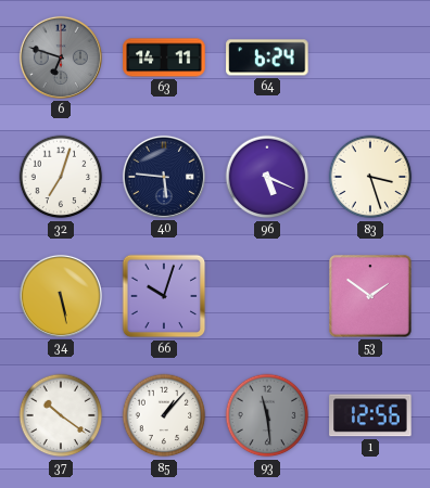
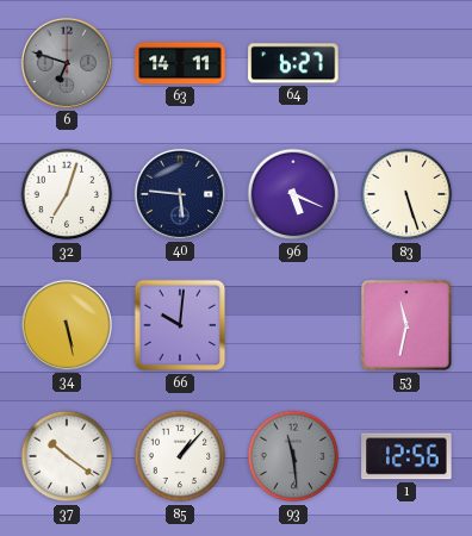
64: 6:24 -> 6:27
83: 3:27 -> 5:27
66: 10:03 -> 10:01
53: 1:51 -> 11:32
